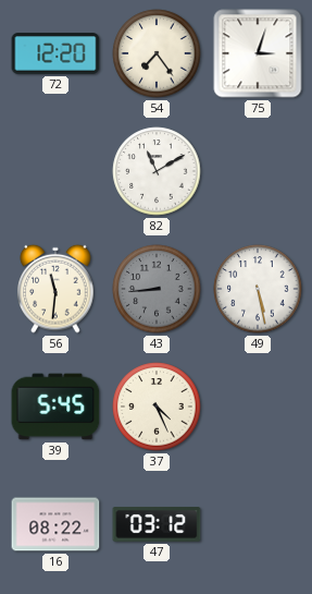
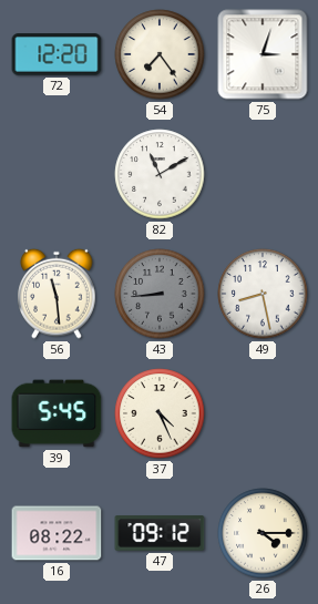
56: 11:31 -> 11:29
49: 5:28 -> 8:28
47: 03:12 -> 09:12
26: none -> 4:15
